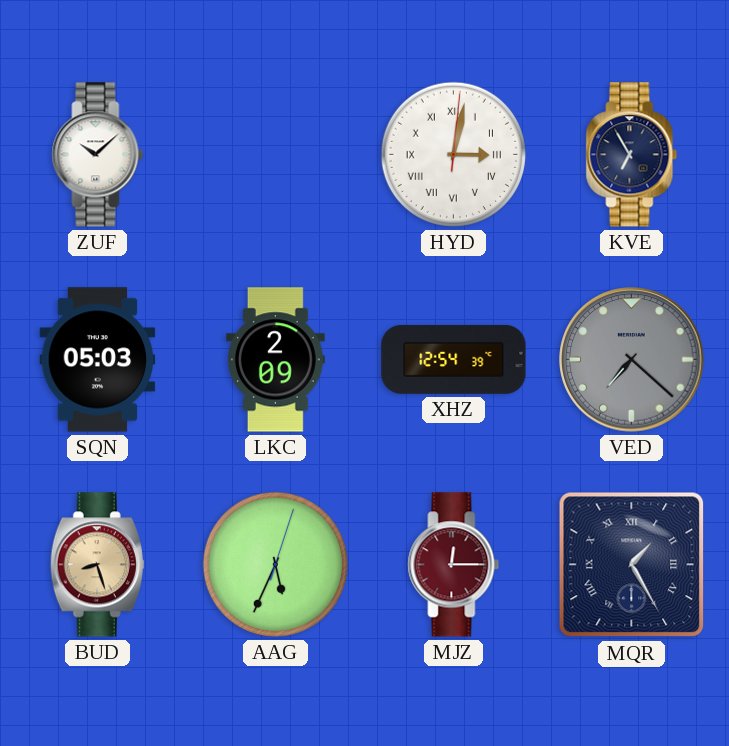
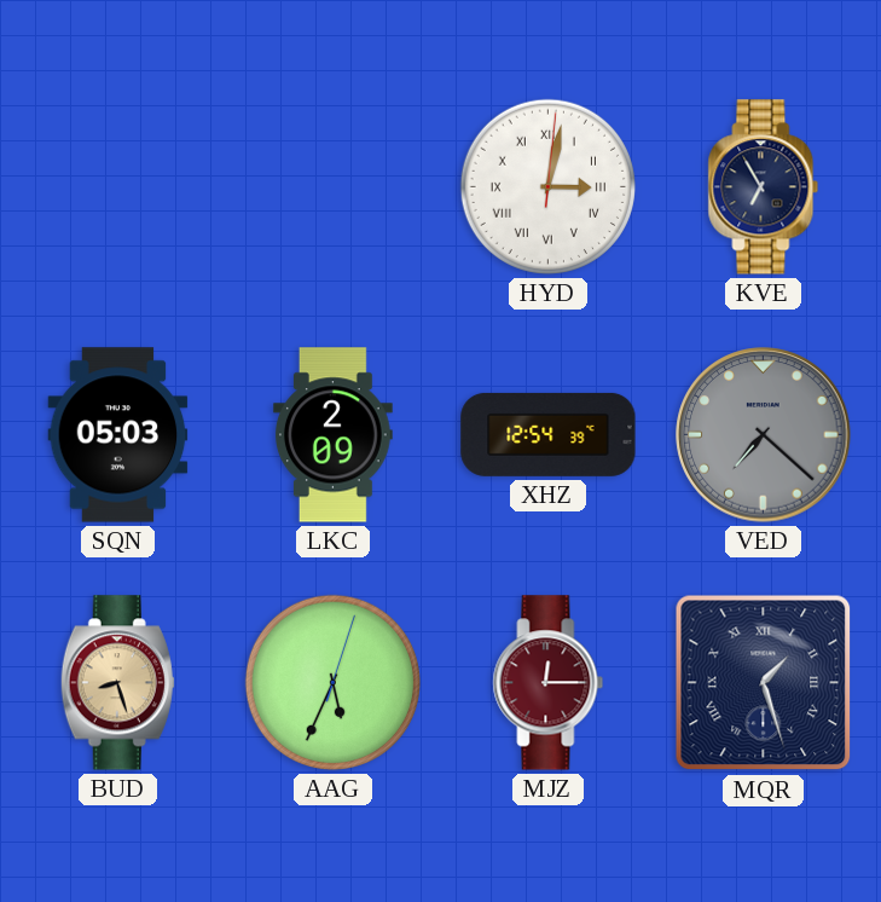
ZUF: 10:08 -> none
MQR: 1:25 -> 1:27
